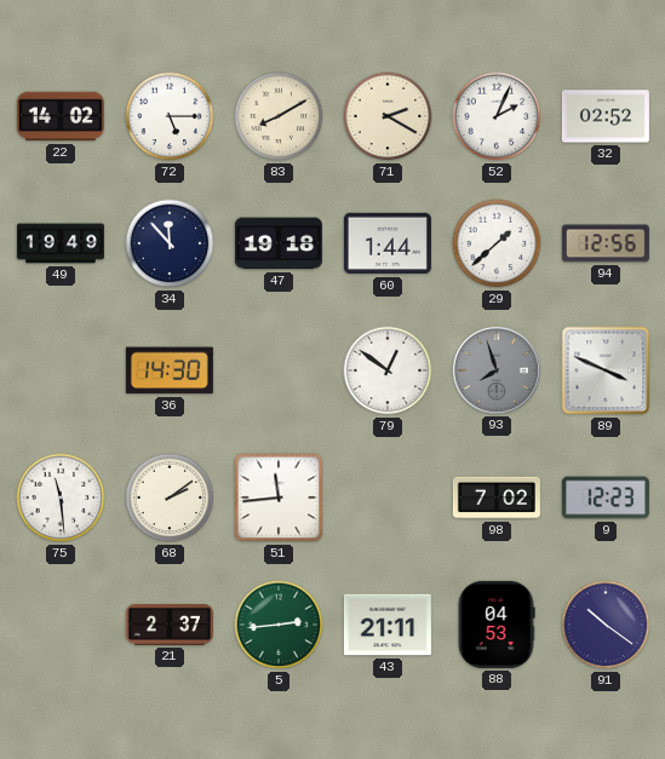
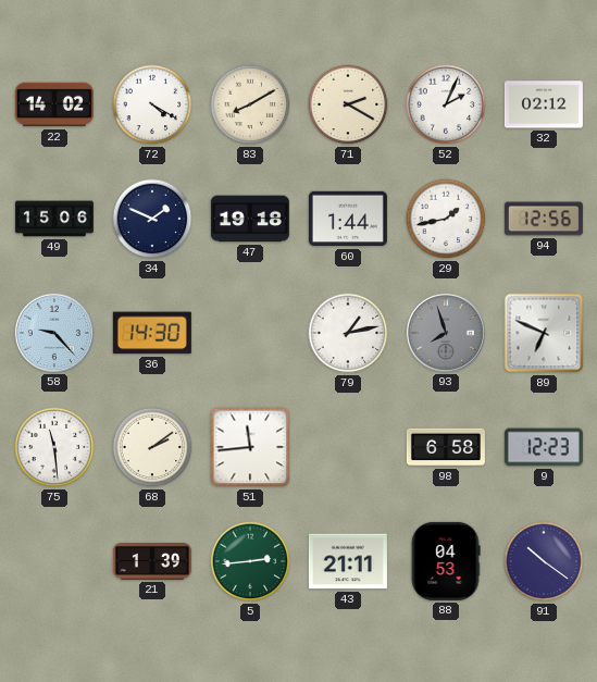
72: 5:15 -> 4:20
32: 02:52 -> 02:12
49: 19:49 -> 15:06
34: 11:53 -> 1:49
29: 1:38 -> 1:43
58: none -> 9:23
79: 12:51 -> 1:13
89: 3:49 -> 6:49
98: 7:02 -> 6:58
21: 2:37 -> 1:39
